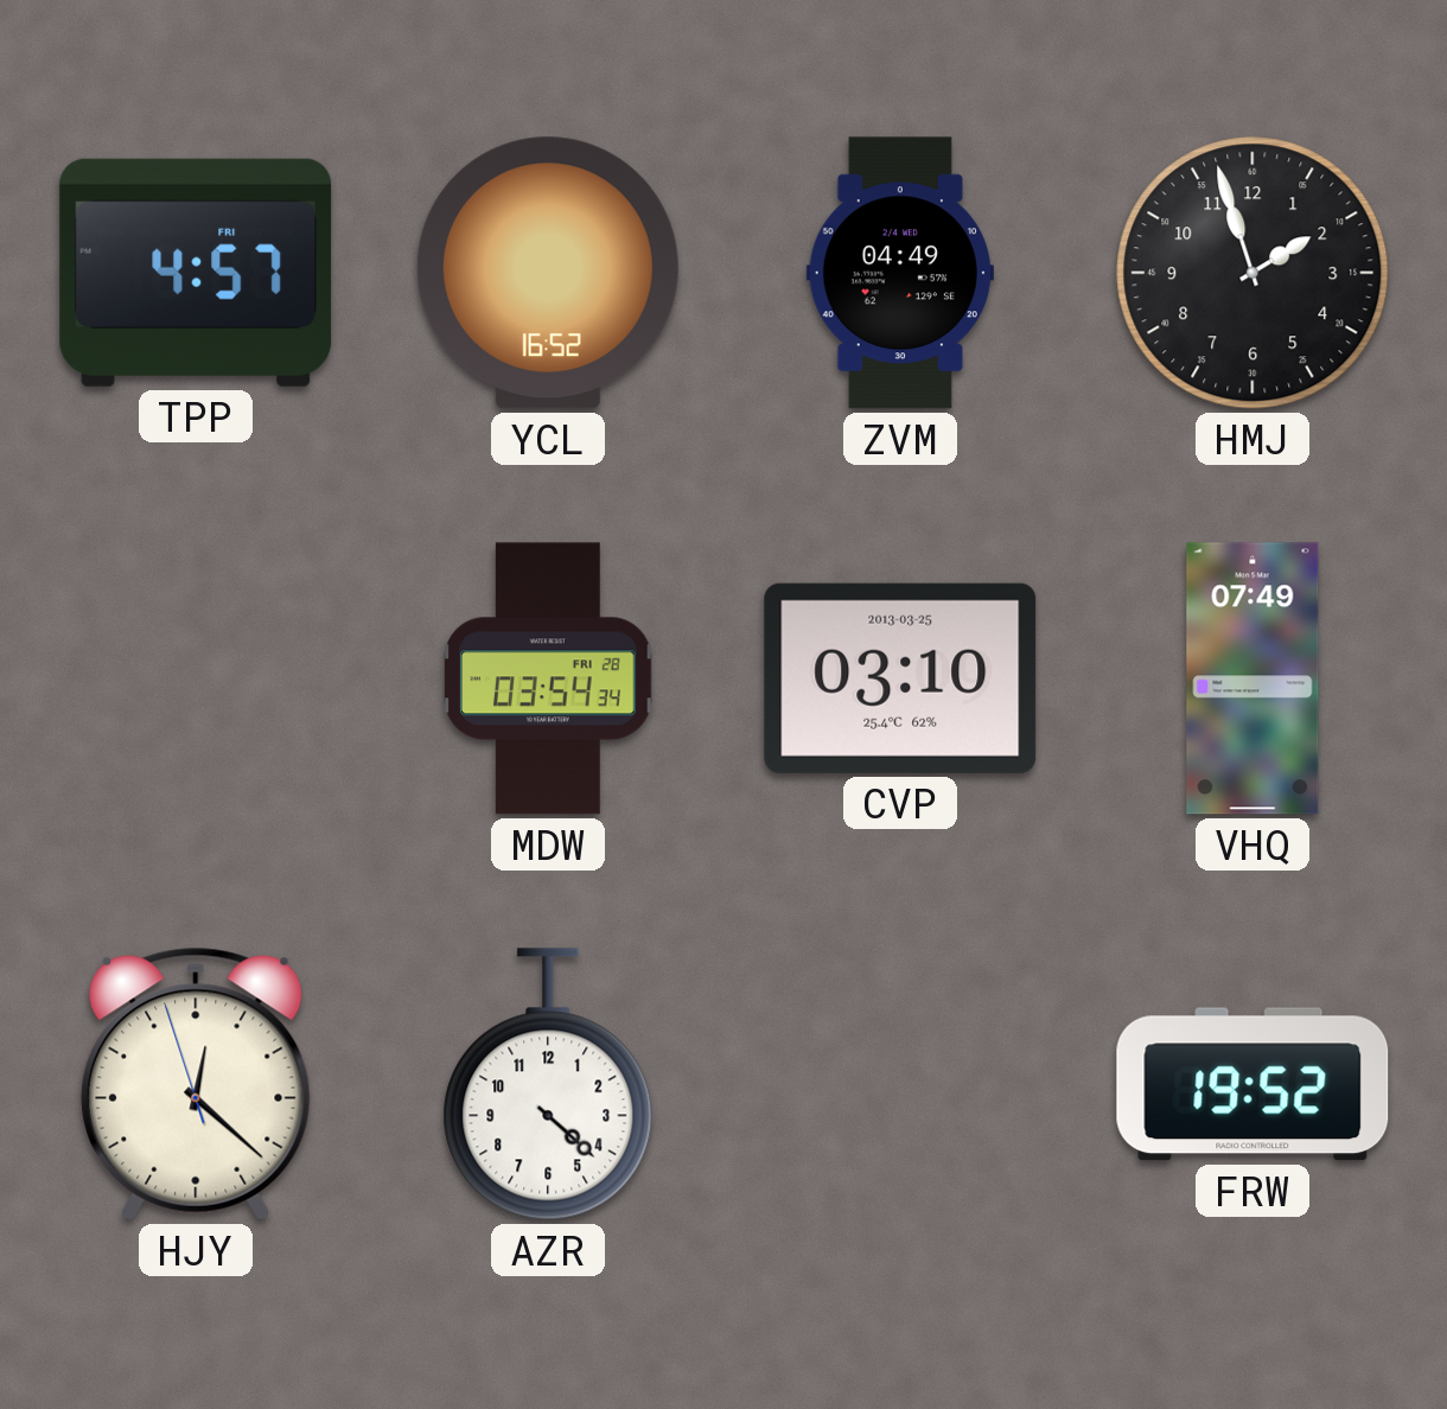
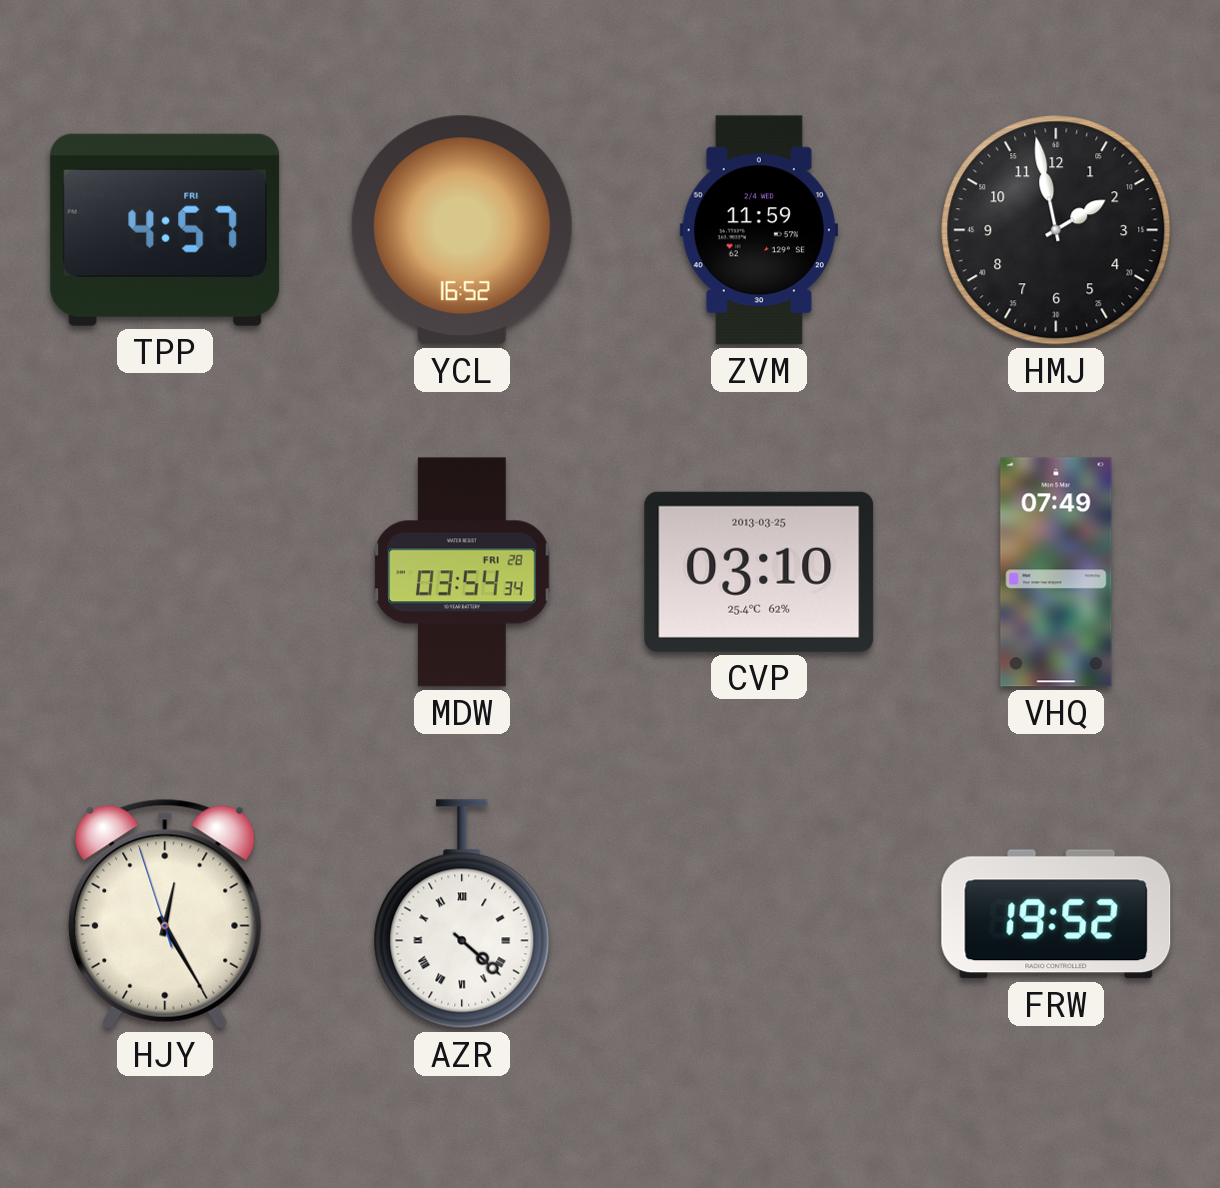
ZVM: 04:49 -> 11:59
HMJ: 1:57 -> 1:58
HJY: 12:21 -> 12:24
AZR numerals: Arabic -> Roman
